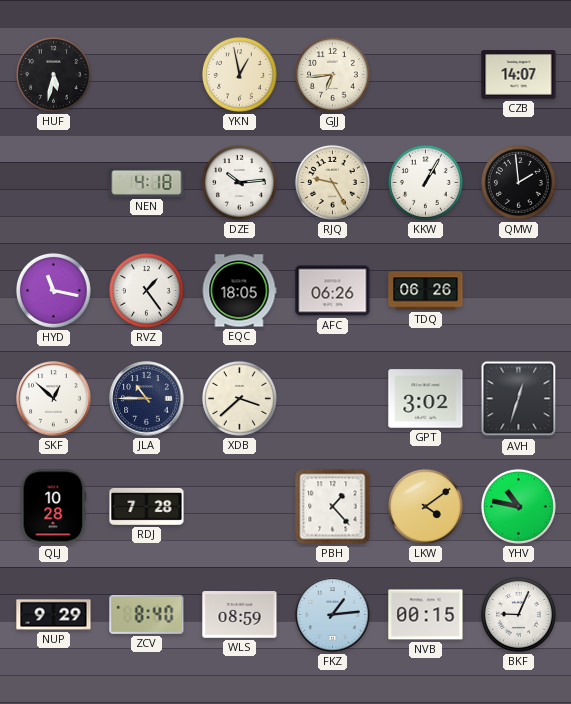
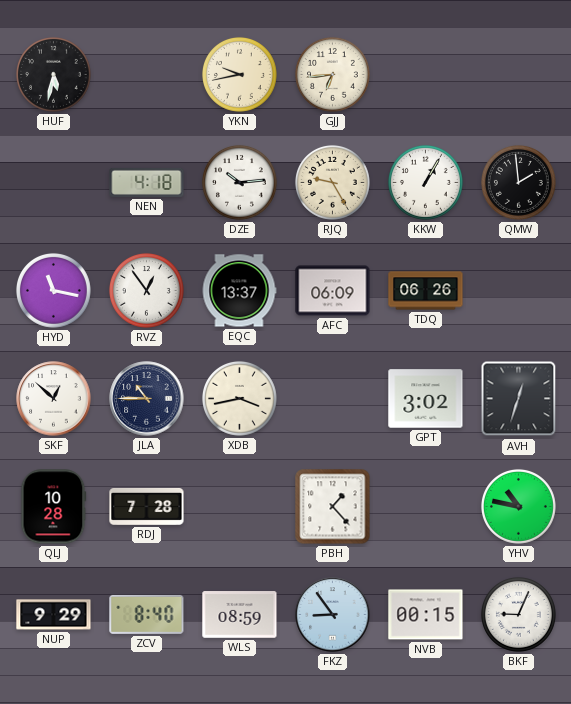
YKN: 12:58 -> 9:43
CZB: 14:07 -> none
RVZ: 1:24 -> 12:54
EQC: 18:05 -> 13:37
AFC: 06:26 -> 06:09
XDB: 3:38 -> 3:43
LKW: 4:09 -> none
FKZ: 1:14 -> 8:54
